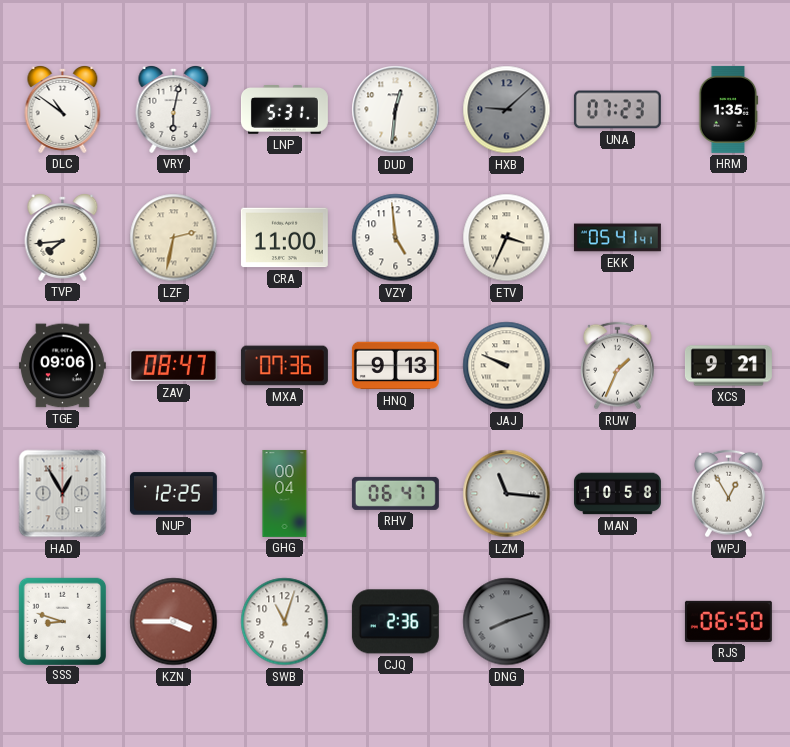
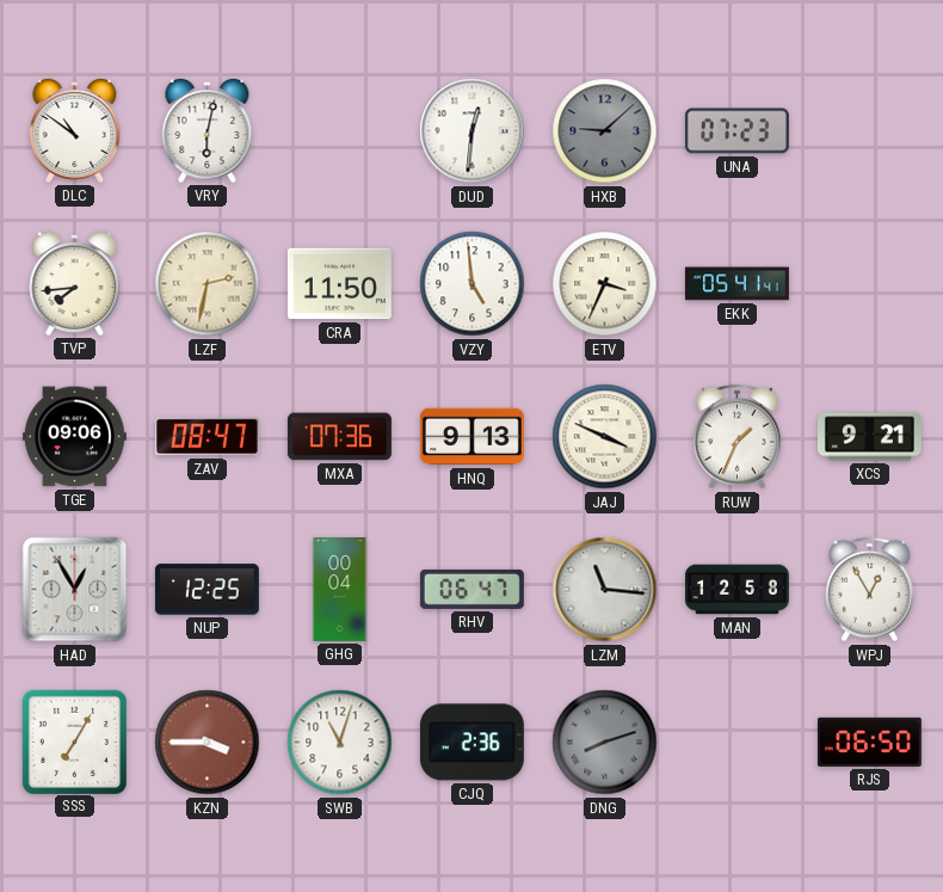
LNP: 5:31 -> none
HRM: 1:35 -> none
CRA: 11:00 -> 11:50
JAJ: 9:49 -> 3:49
MAN: 10:58 -> 12:58
SSS: 8:48 -> 7:05
